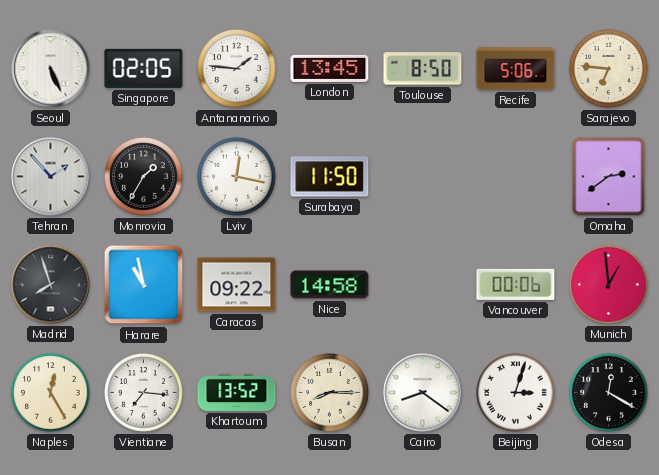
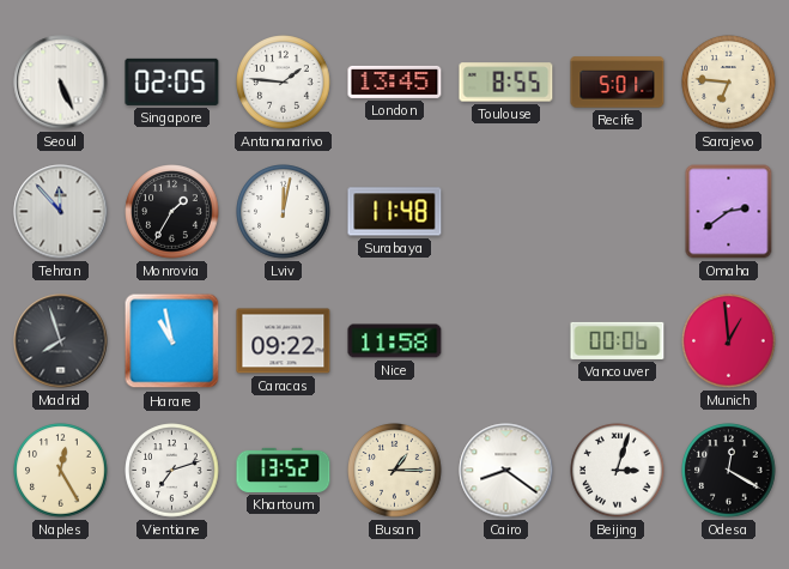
Toulouse: 8:50 -> 8:55
Recife: 5:06 -> 5:01
Tehran: 1:53 -> 11:53
Lviv: 12:17 -> 12:02
Surabaya: 11:50 -> 11:48
Nice: 14:58 -> 11:58
Vientiane: 7:16 -> 7:12
Busan: 8:15 -> 1:15
